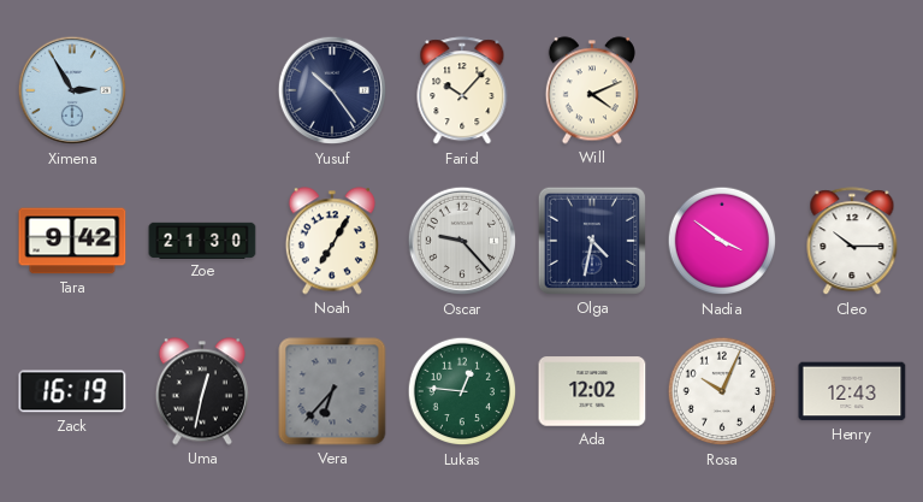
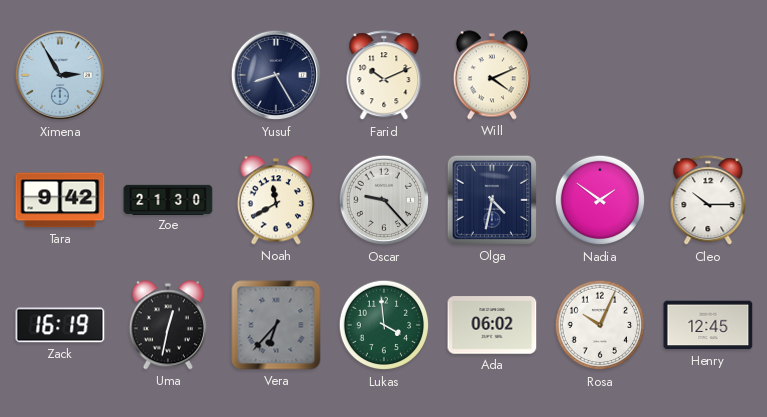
Yusuf: 10:24 -> 8:25
Farid: 10:07 -> 10:11
Noah: 7:05 -> 11:40
Nadia: 3:51 -> 1:51
Lukas: 12:46 -> 3:59
Ada: 12:02 -> 06:02
Henry: 12:43 -> 12:45
